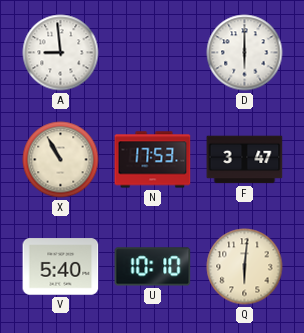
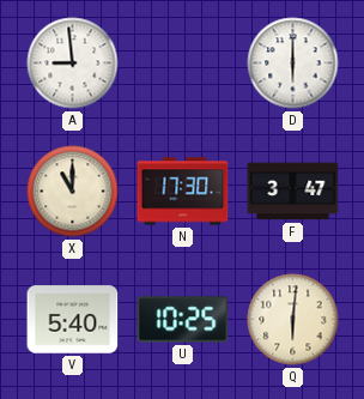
X: 10:55 -> 11:00
N: 17:53 -> 17:30
U: 10:10 -> 10:25
